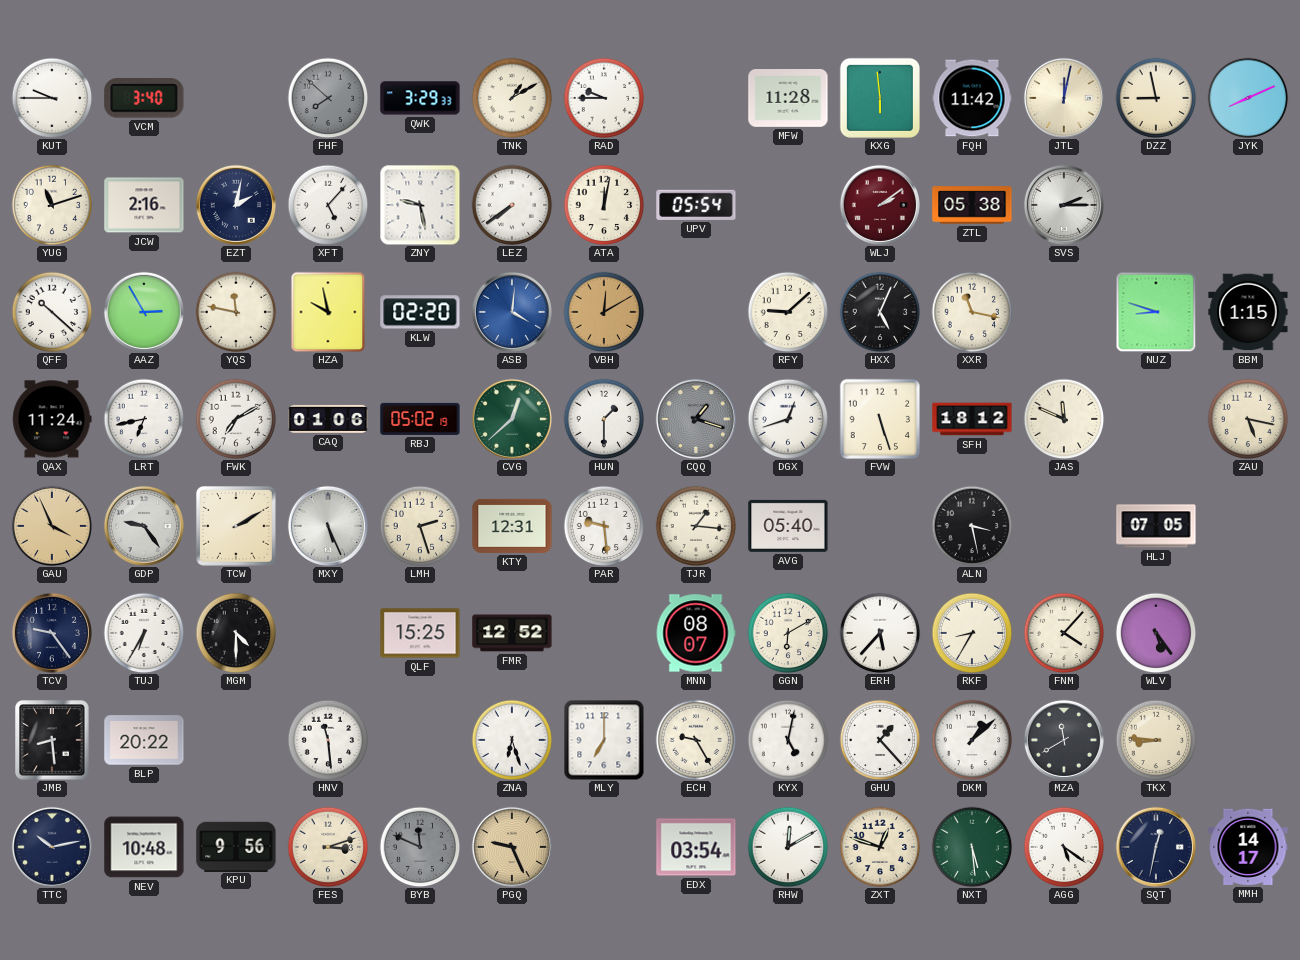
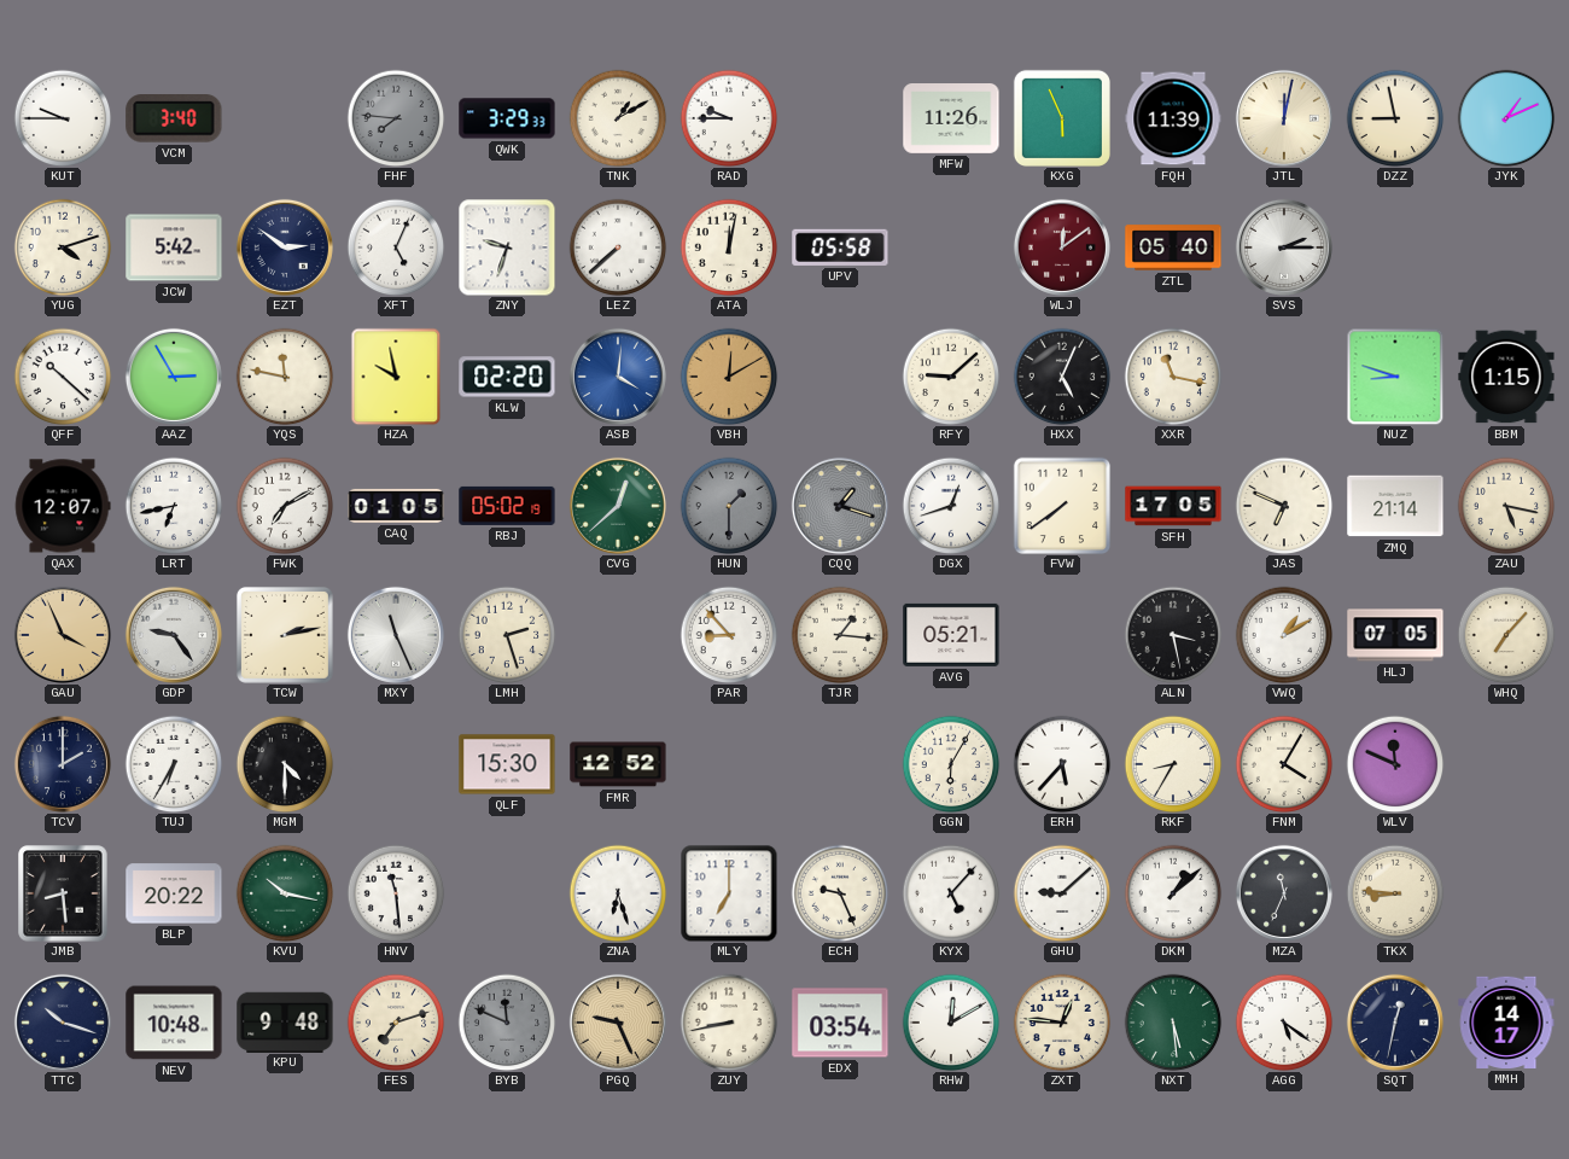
FHF: 7:52 -> 7:46
MFW: 11:28 -> 11:26
KXG: 5:59 -> 5:56
FQH: 11:42 -> 11:39
JYK: 8:11 -> 1:11
YUG: 11:12 -> 4:12
JCW: 2:16 -> 5:42
EZT: 2:02 -> 2:51
XFT: 5:07 -> 5:04
ZNY: 9:28 -> 9:33
LEZ: 7:39 -> 7:38
UPV: 05:54 -> 05:58
WLJ: 2:09 -> 12:09
ZTL: 05:38 -> 05:40
QAX: 11:24 -> 12:07
CAQ: 01:06 -> 01:05
HUN dial: white -> grey
FVW: 5:27 -> 7:39
SFH: 18:12 -> 17:05
JAS: 11:49 -> 6:49
ZMQ: none -> 21:14
TCW: 2:10 -> 2:13
MXY: 5:26 -> 11:26
KTY: 12:31 -> none
PAR: 9:29 -> 8:53
AVG: 05:40 -> 05:21
VWQ: none -> 1:10
WHQ: none -> 7:07
TCV: 9:24 -> 2:00
QLF: 15:25 -> 15:30
MNN: 08:07 -> none
GGN: 6:10 -> 6:05
FNM: 4:07 -> 4:05
WLV: 5:24 -> 11:49
KVU: none -> 10:17
ECH: 9:25 -> 9:26
KYX: 5:02 -> 5:07
GHU: 1:23 -> 9:08
MZA: 11:40 -> 11:34
TTC: 10:13 -> 10:18
KPU: 9:56 -> 9:48
FES: 3:12 -> 7:12
ZUY: none -> 8:43
ZXT: 12:48 -> 12:46
